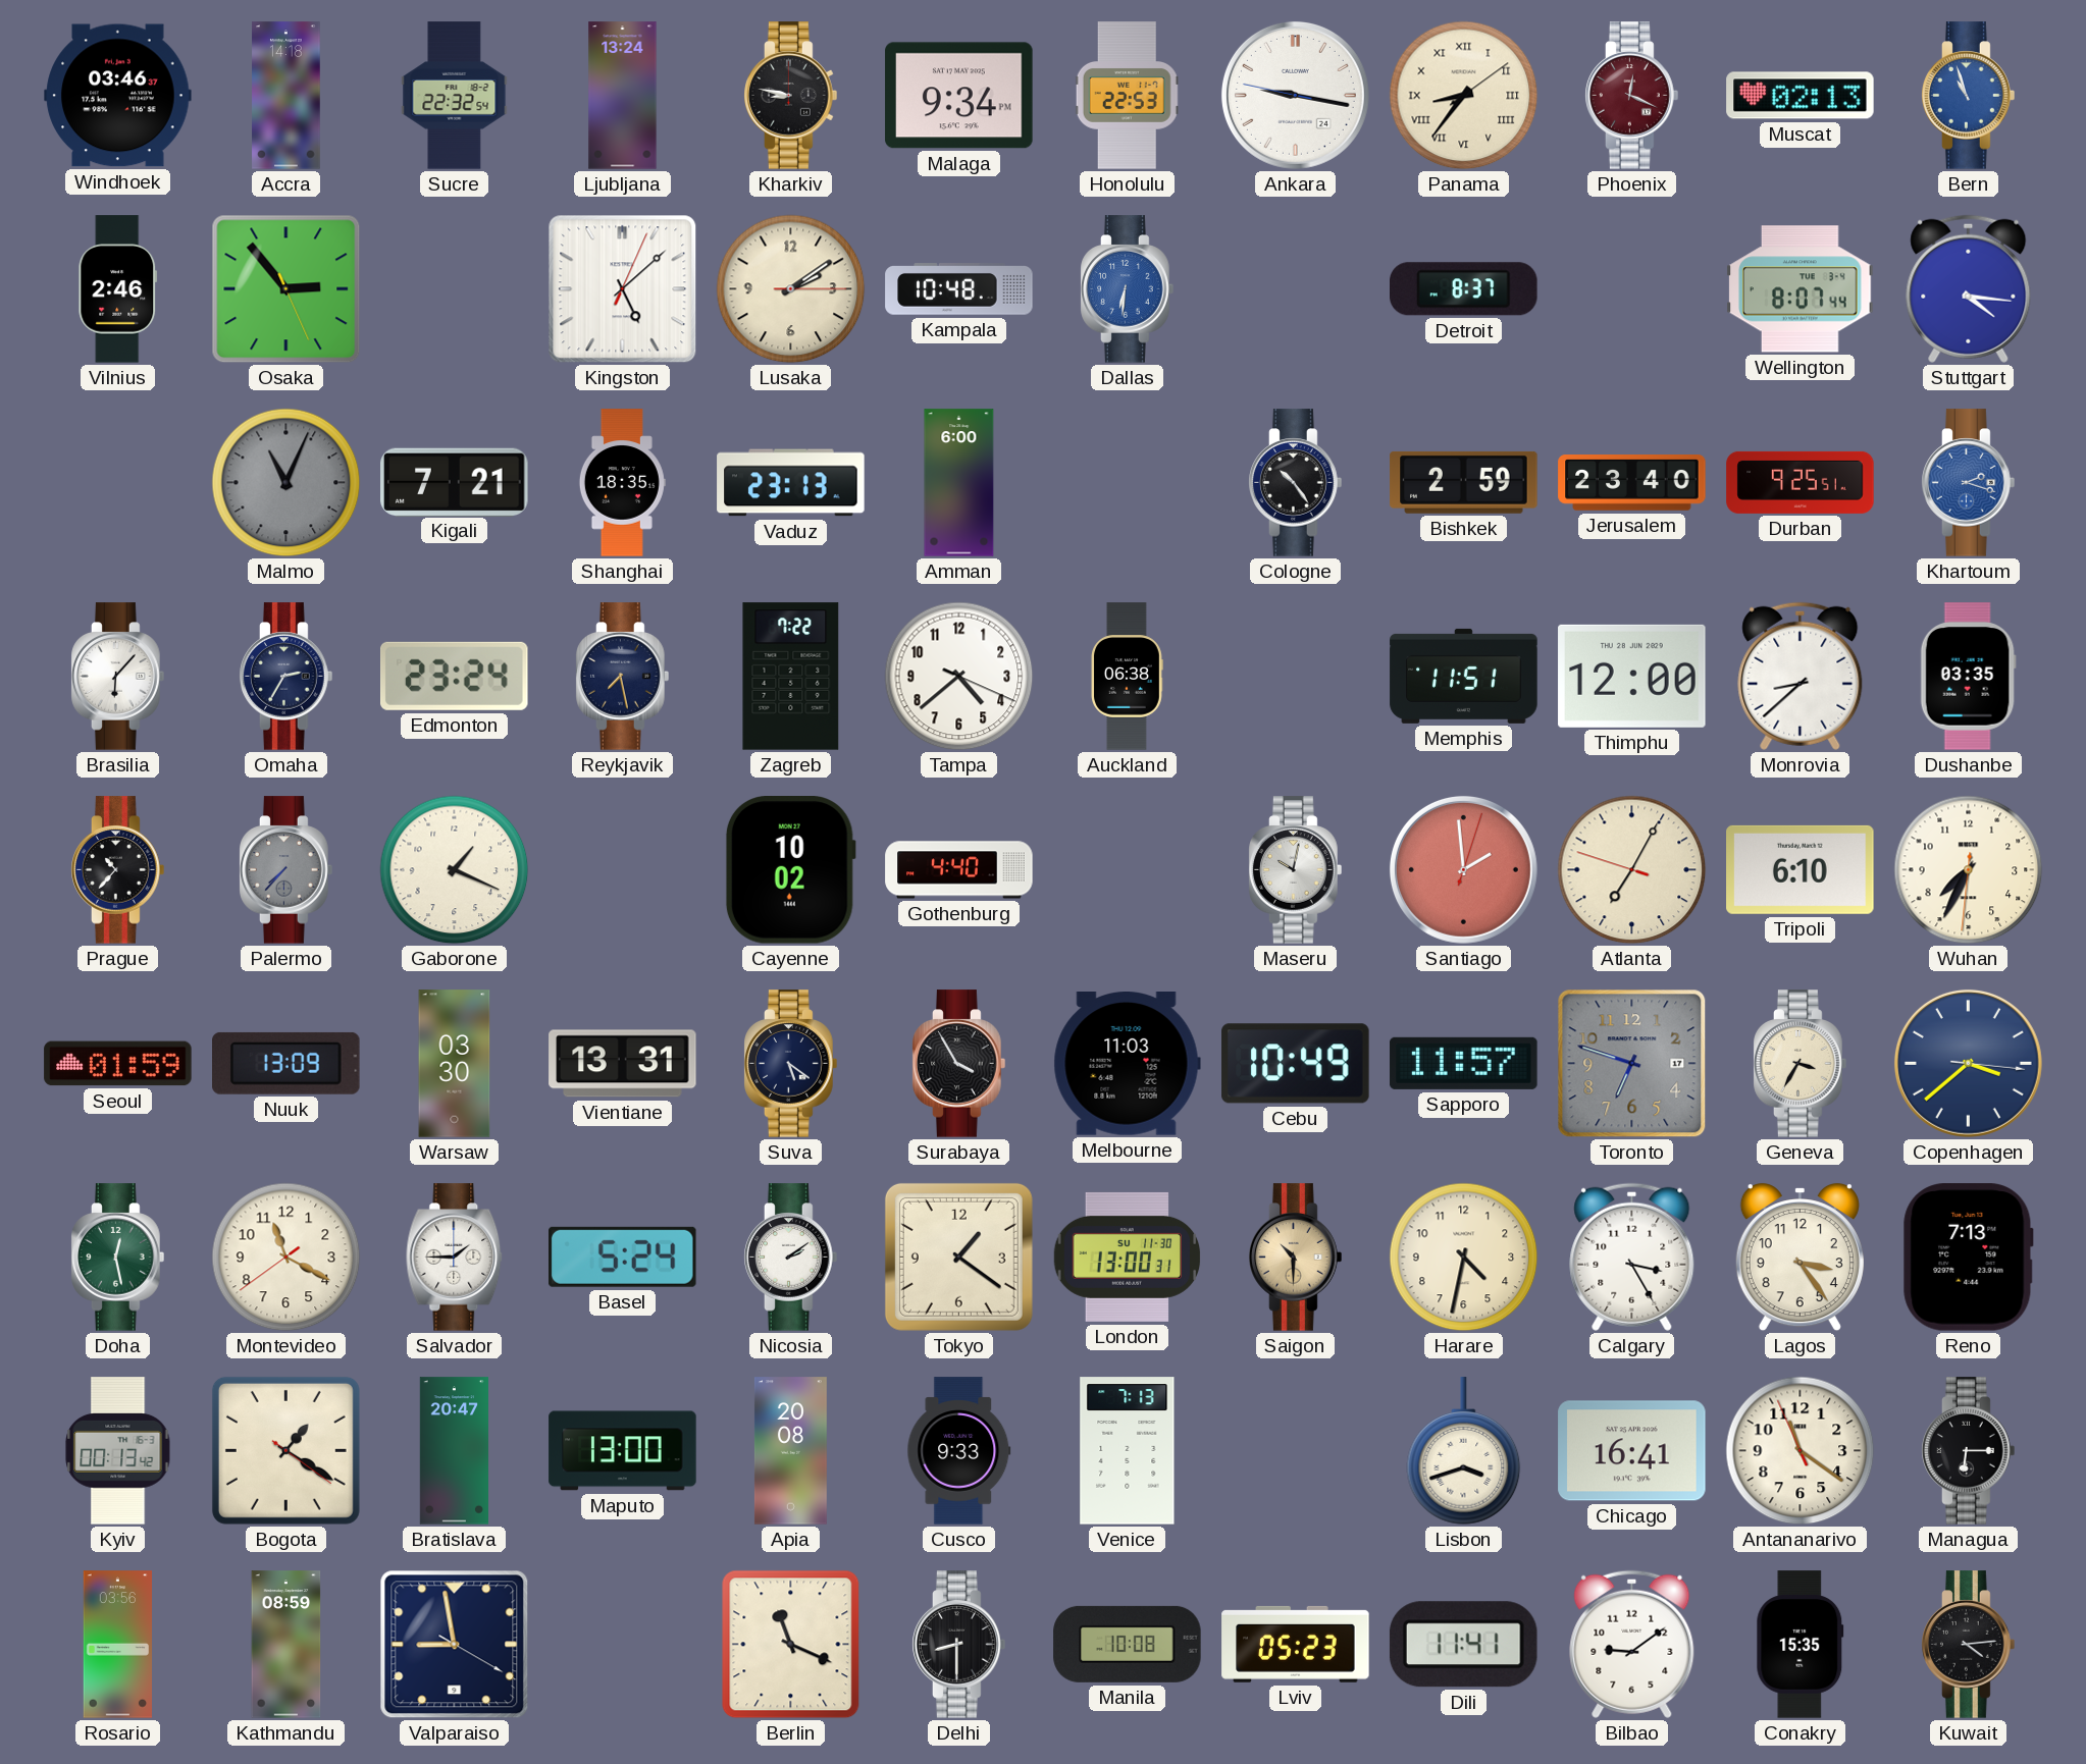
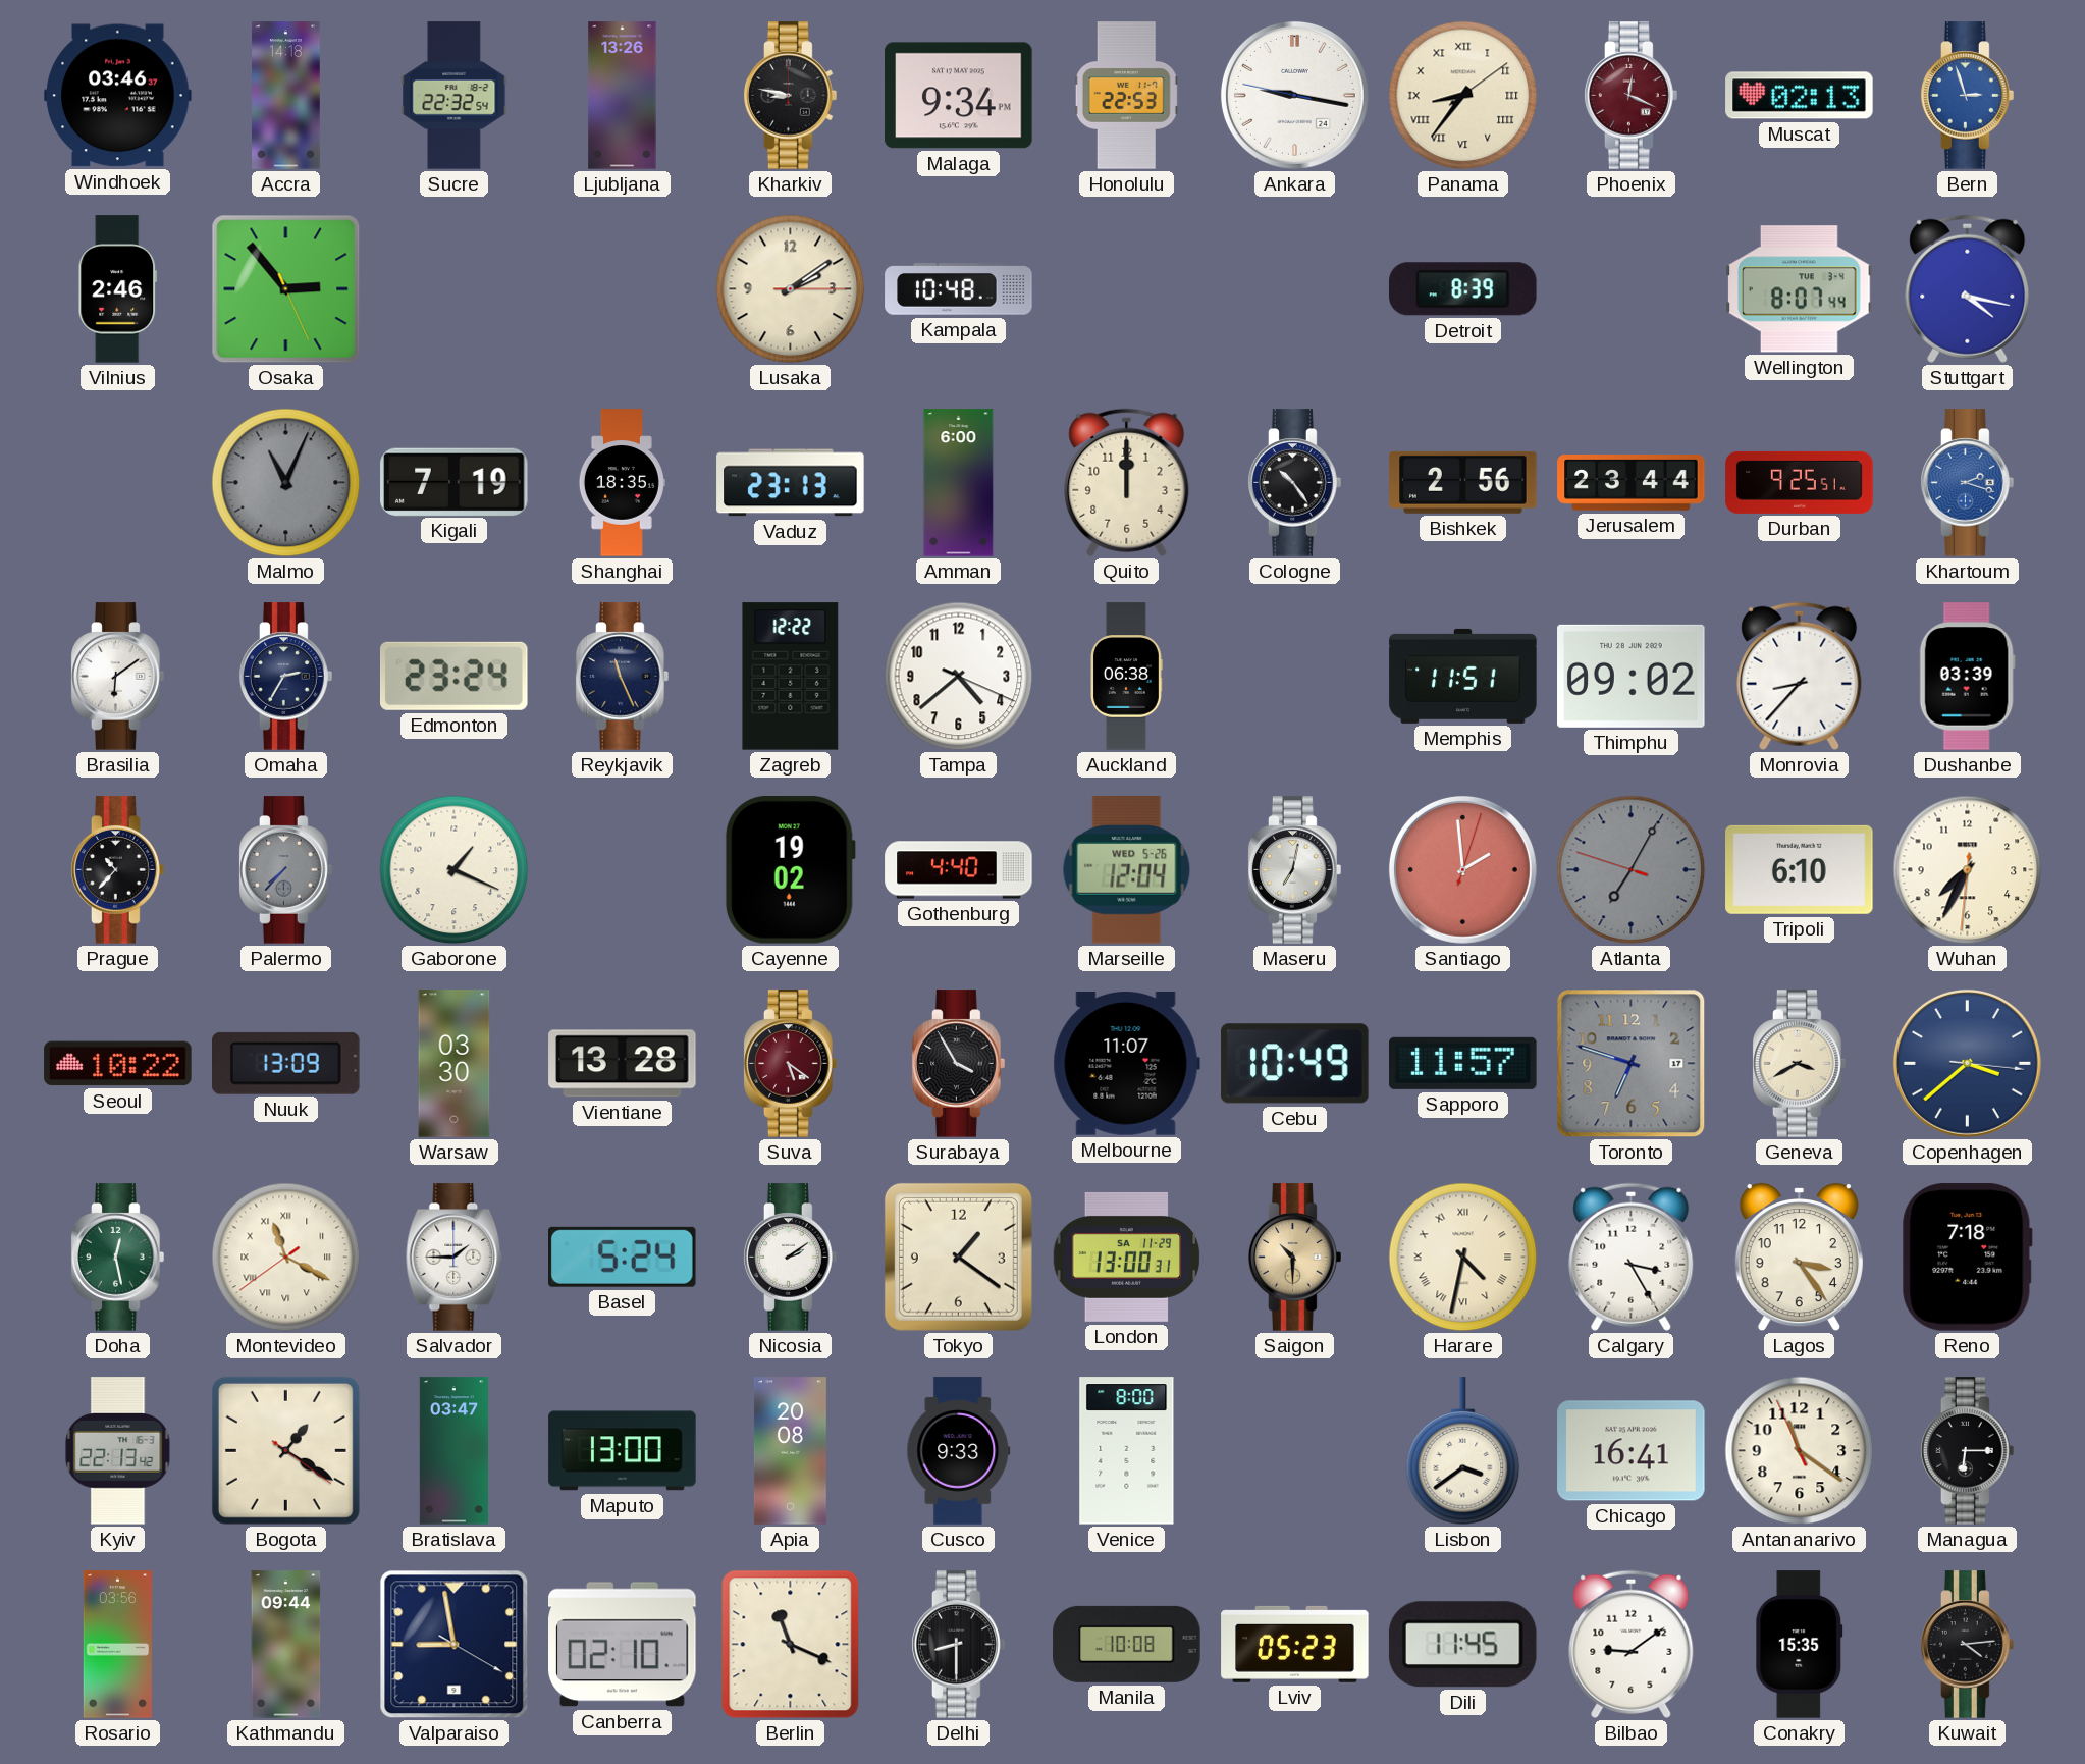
Ljubljana: 13:24 -> 13:26
Bern: 10:57 -> 2:57
Kingston: 5:08 -> none
Dallas: 6:31 -> none
Detroit: 8:37 -> 8:39
Stuttgart: 4:16 -> 4:17
Kigali: 7:21 -> 7:19
Quito: none -> 12:00
Bishkek: 2:59 -> 2:56
Jerusalem: 23:40 -> 23:44
Brasilia: 6:07 -> 6:09
Reykjavik: 7:28 -> 11:26
Zagreb: 7:22 -> 12:22
Thimphu: 12:00 -> 09:02
Monrovia: 8:38 -> 8:37
Dushanbe: 03:35 -> 03:39
Cayenne: 10:02 -> 19:02
Marseille: none -> 12:04
Maseru: 10:02 -> 7:02
Atlanta dial: cream -> grey
Seoul: 01:59 -> 10:22
Vientiane: 13:31 -> 13:28
Suva dial: navy -> burgundy
Melbourne: 11:03 -> 11:07
Geneva: 3:35 -> 3:40
Montevideo numerals: Arabic -> Roman
London date: SU 11-30 -> SA 11-29
Harare numerals: Arabic -> Roman
Reno: 7:13 -> 7:18
Kyiv: 00:13 -> 22:13
Bratislava: 20:47 -> 03:47
Venice: 7:13 -> 8:00
Lisbon: 3:42 -> 3:39
Kathmandu: 08:59 -> 09:44
Canberra: none -> 02:10
Dili: 11:41 -> 11:45
